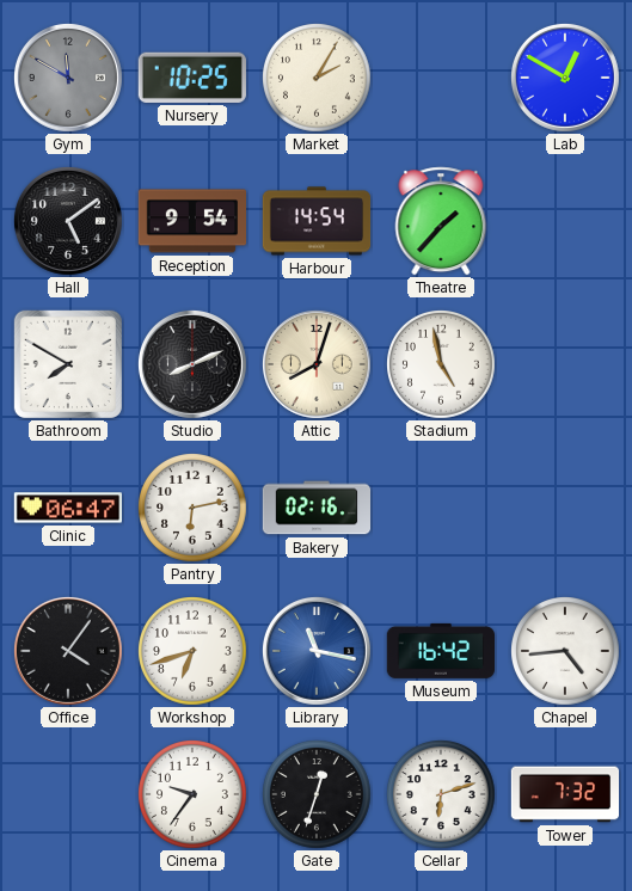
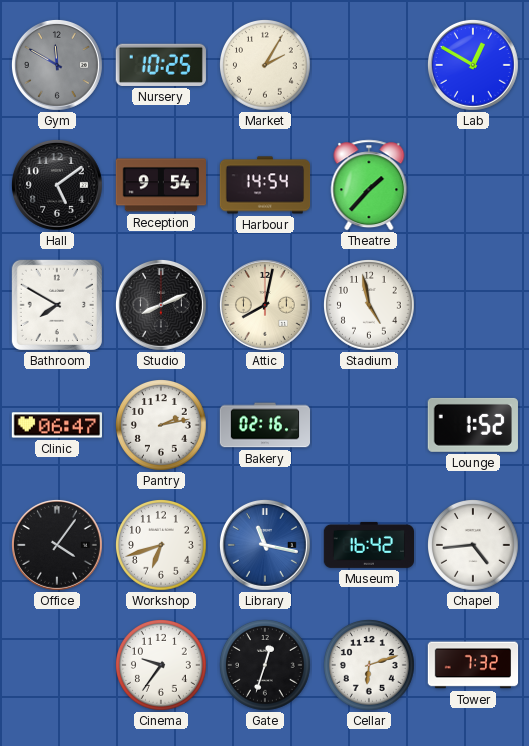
Attic: 8:03 -> 8:02
Pantry: 6:13 -> 2:13
Lounge: none -> 1:52
